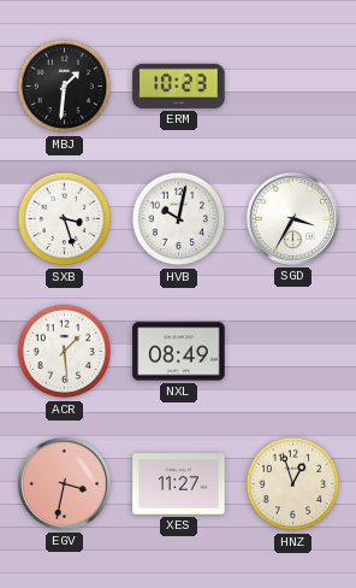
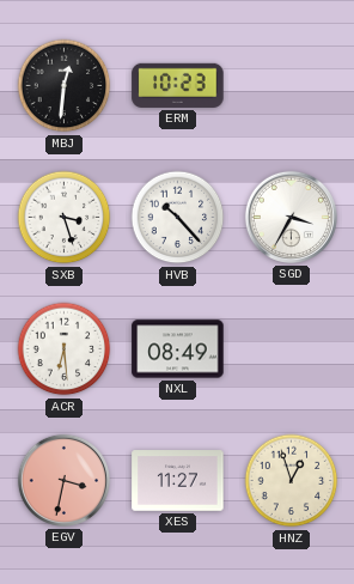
MBJ: 1:31 -> 12:31
HVB: 10:02 -> 10:23
ACR: 1:29 -> 6:29
